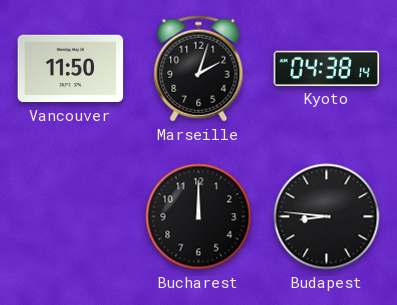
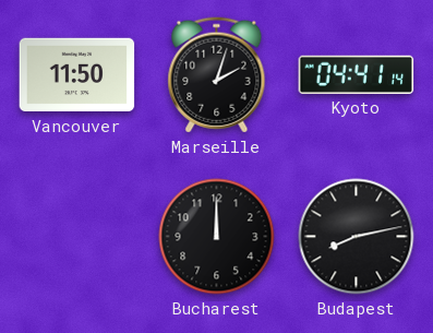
Kyoto: 04:38 -> 04:41
Budapest: 8:46 -> 8:13
